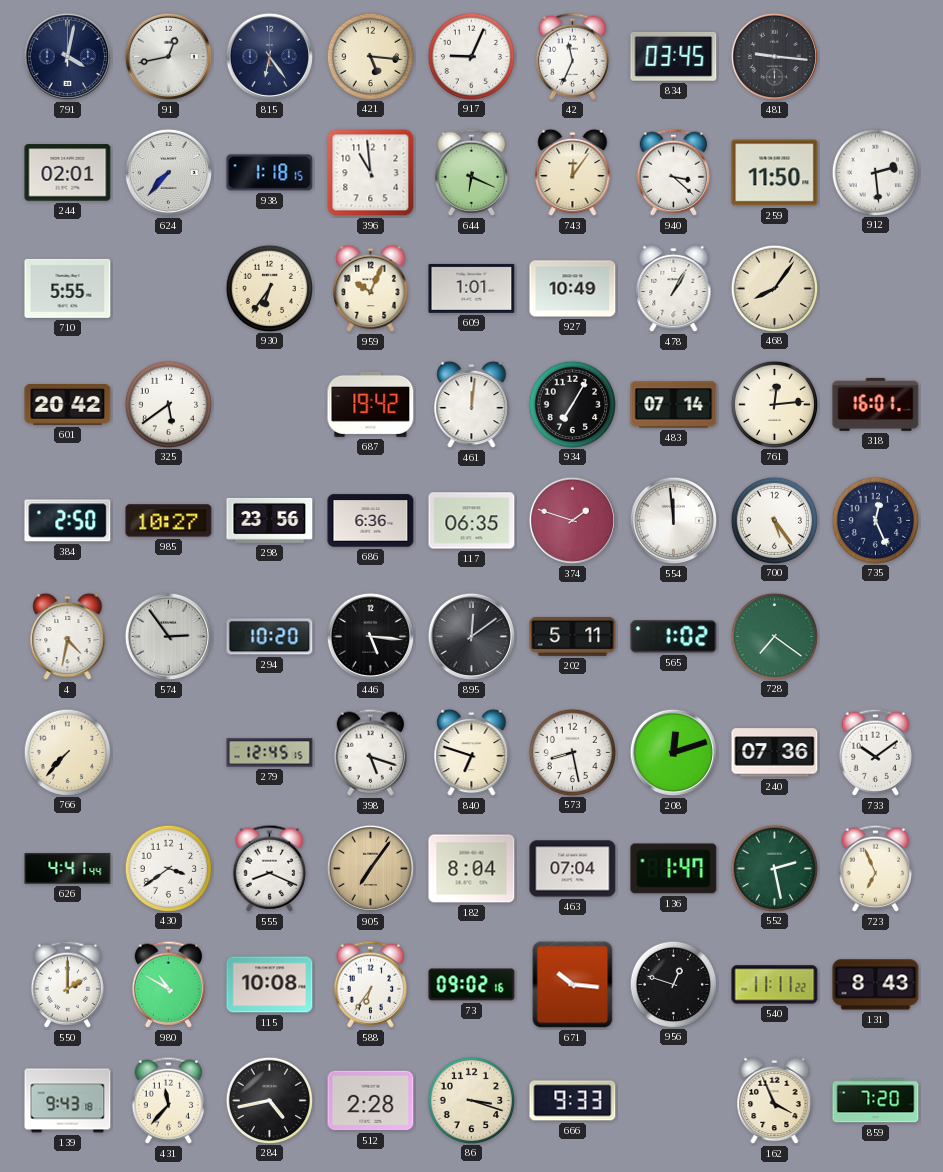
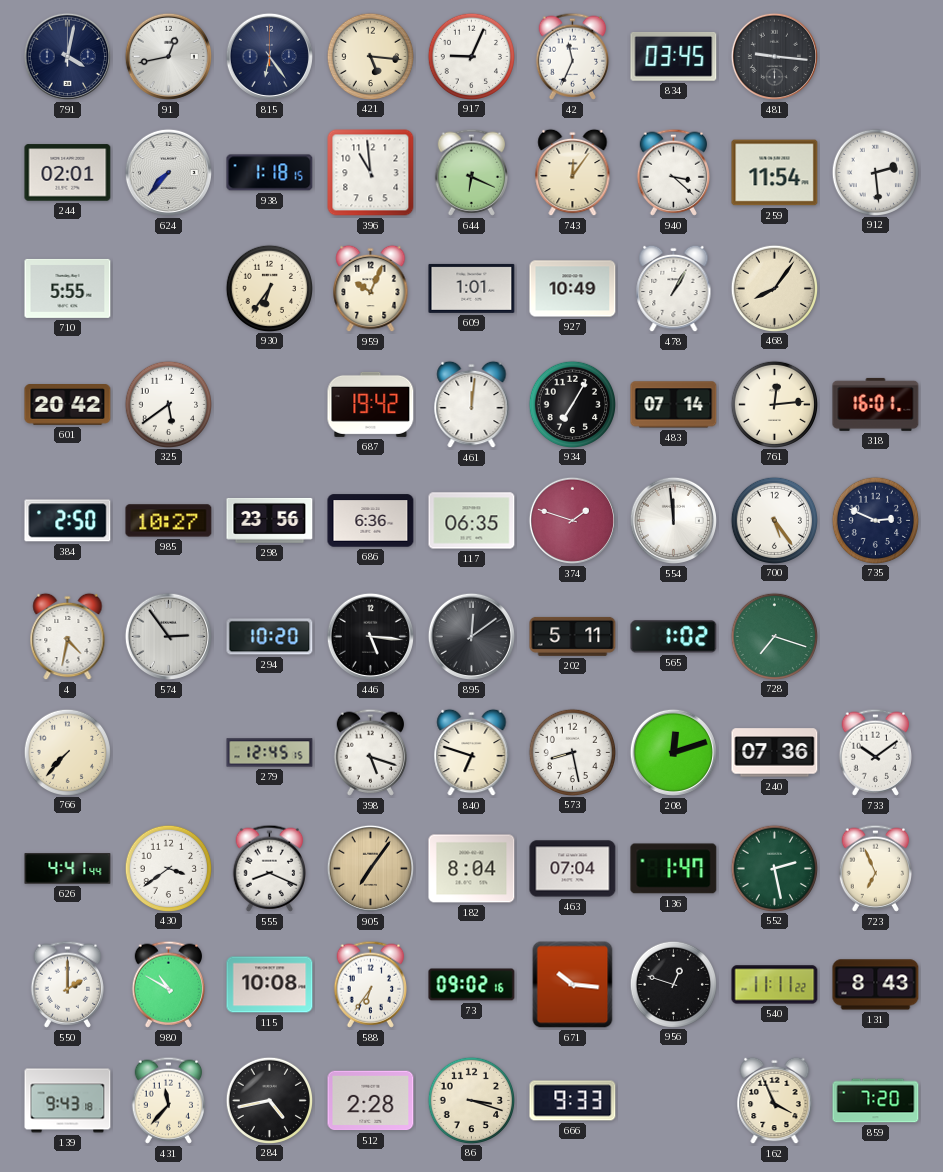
259: 11:50 -> 11:54
735: 12:26 -> 2:49
728: 7:21 -> 7:18
